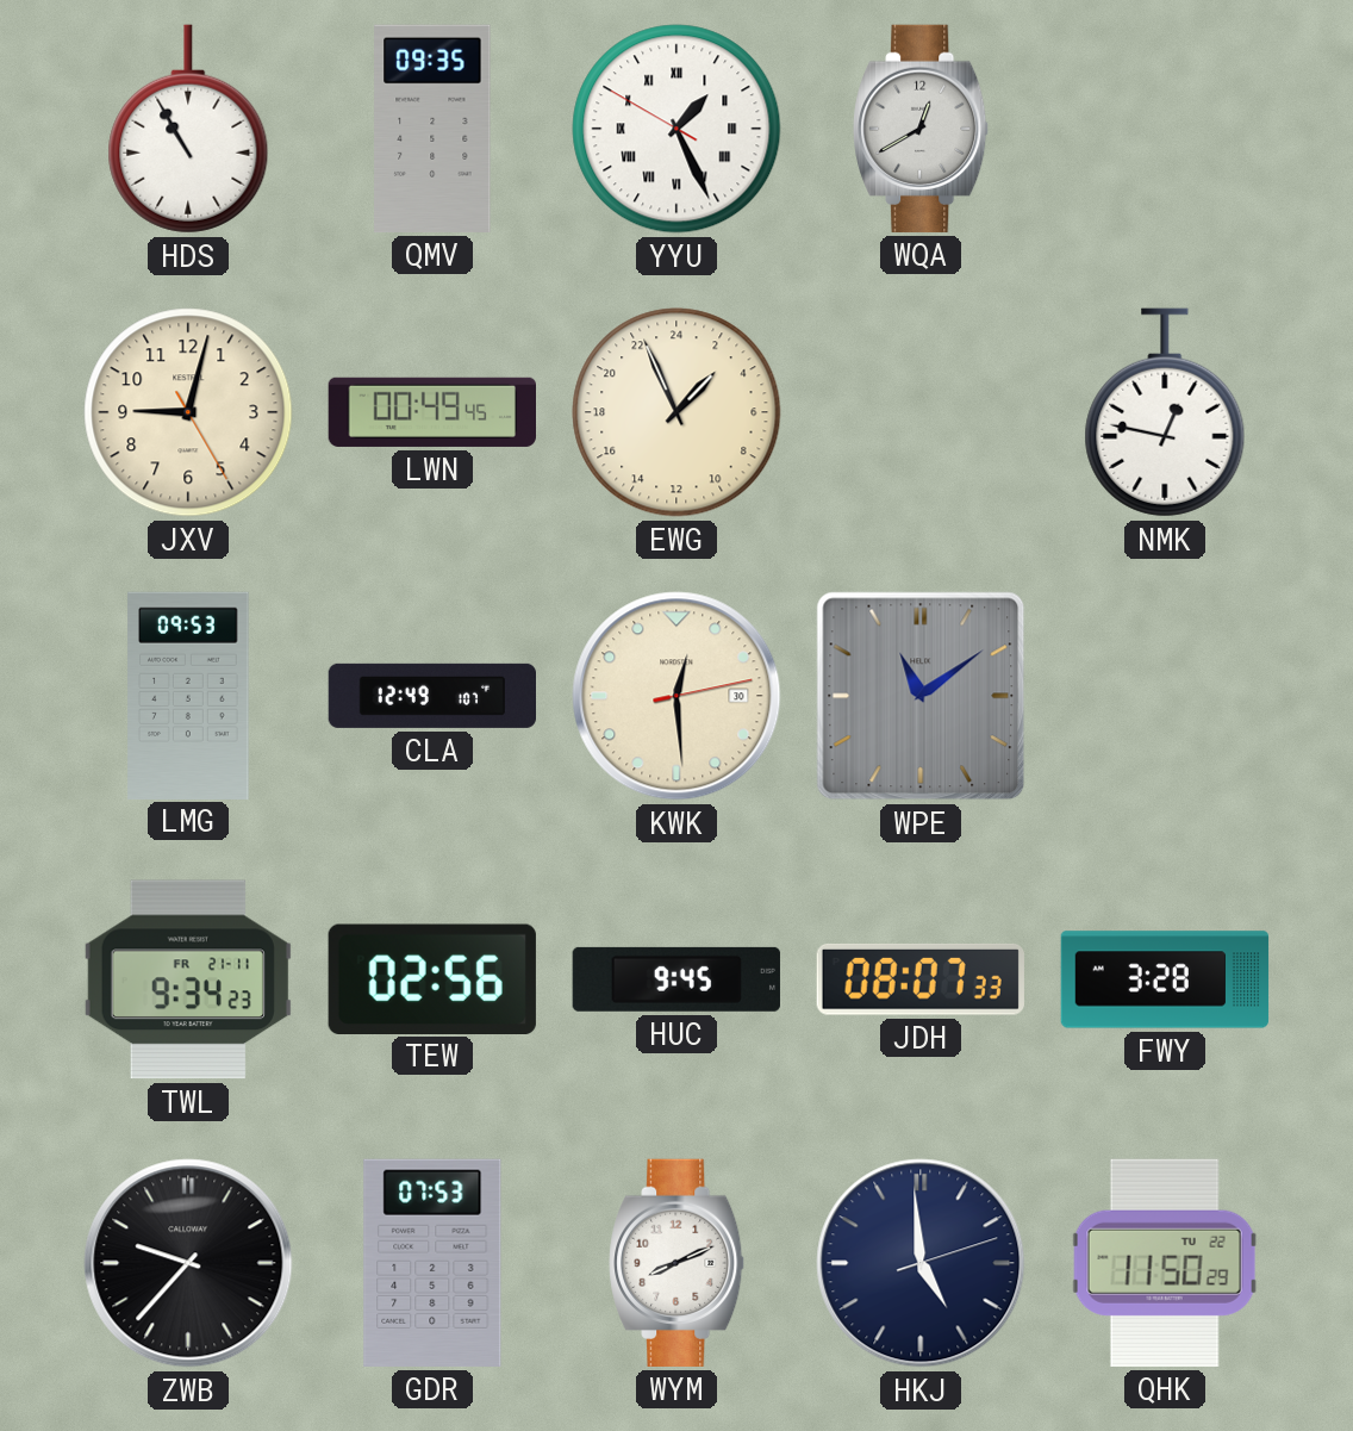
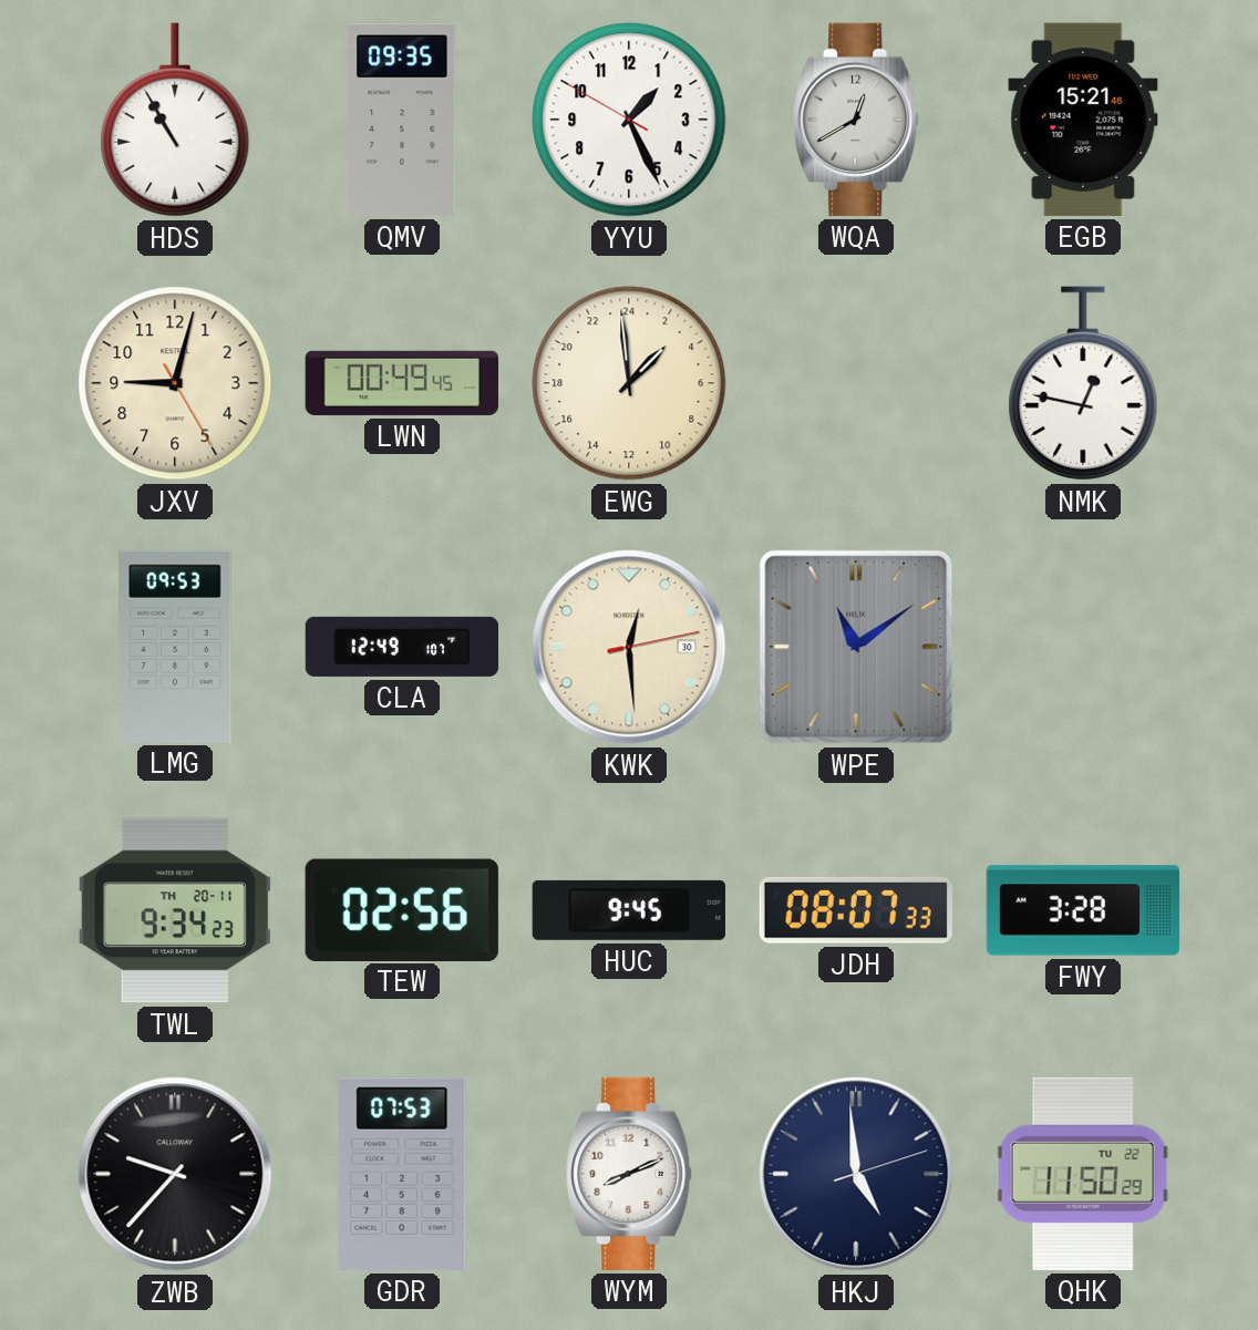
YYU numerals: Roman -> Arabic
EGB: none -> 15:21
EWG: 2:56 -> 2:59
TWL date: FR 21-11 -> TH 20-11
